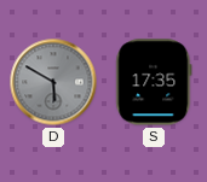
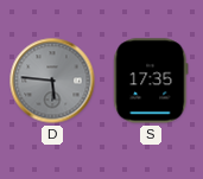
D: 5:50 -> 5:46
